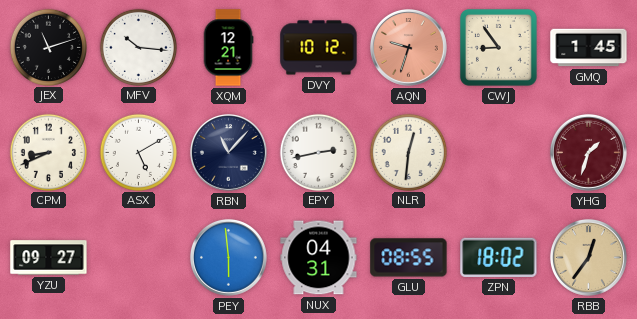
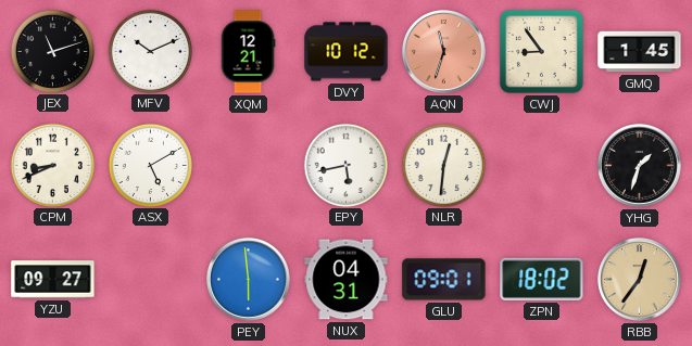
MFV: 10:16 -> 10:11
AQN: 9:33 -> 11:33
RBN: 11:07 -> none
EPY: 2:43 -> 5:43
YHG dial: burgundy -> black
GLU: 08:55 -> 09:01
